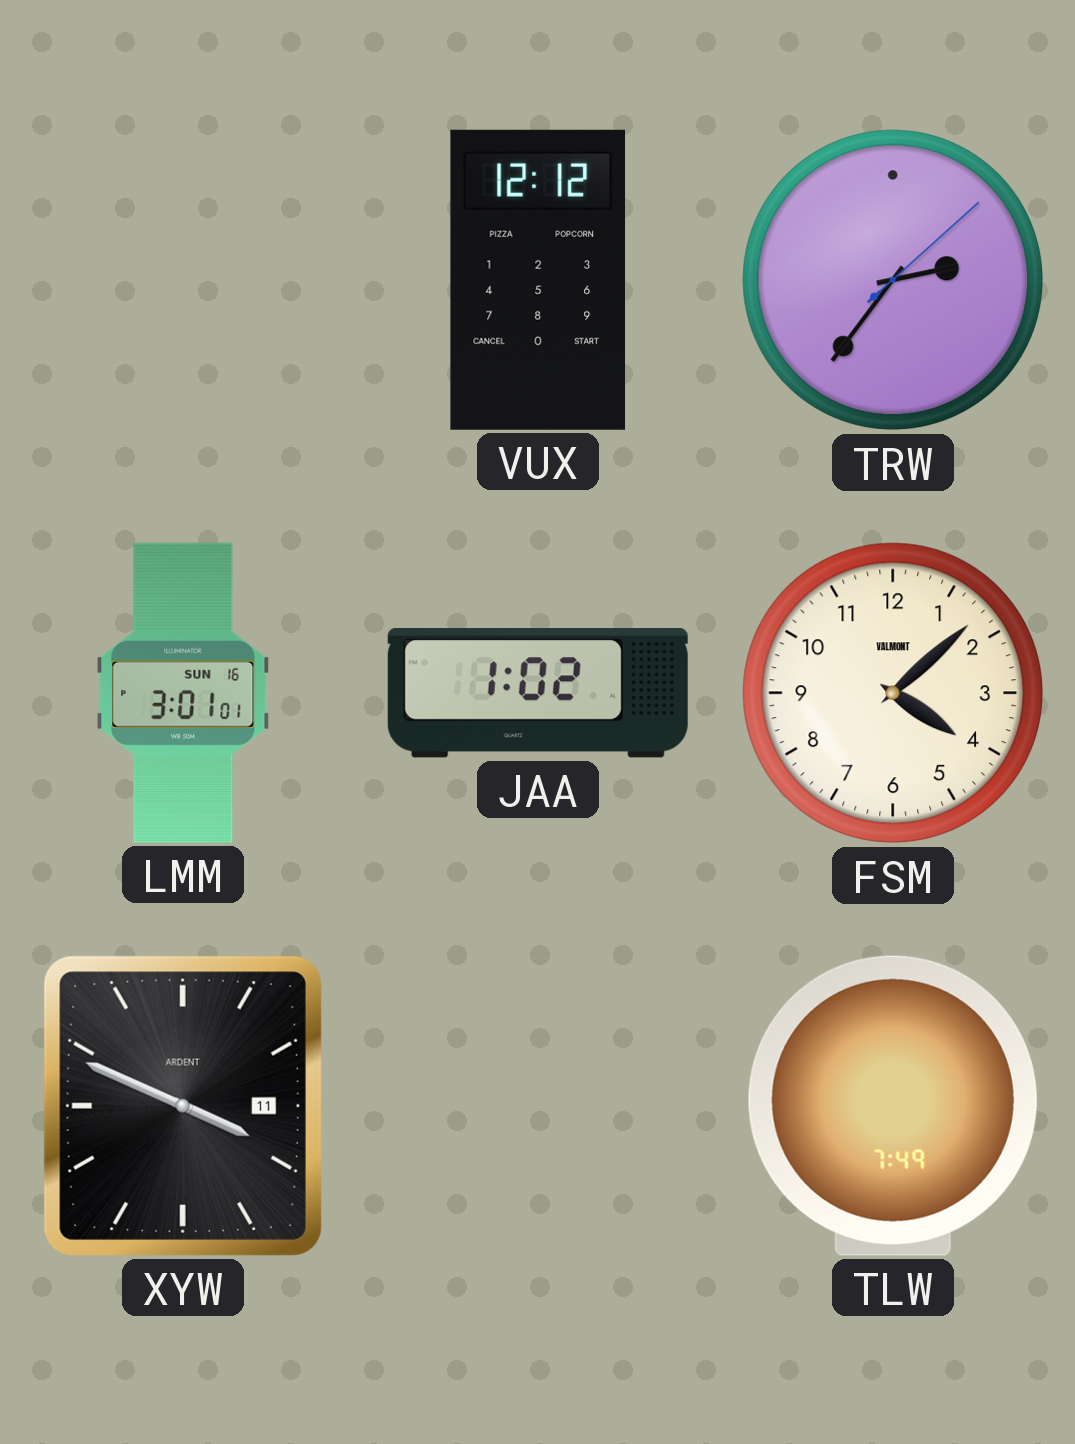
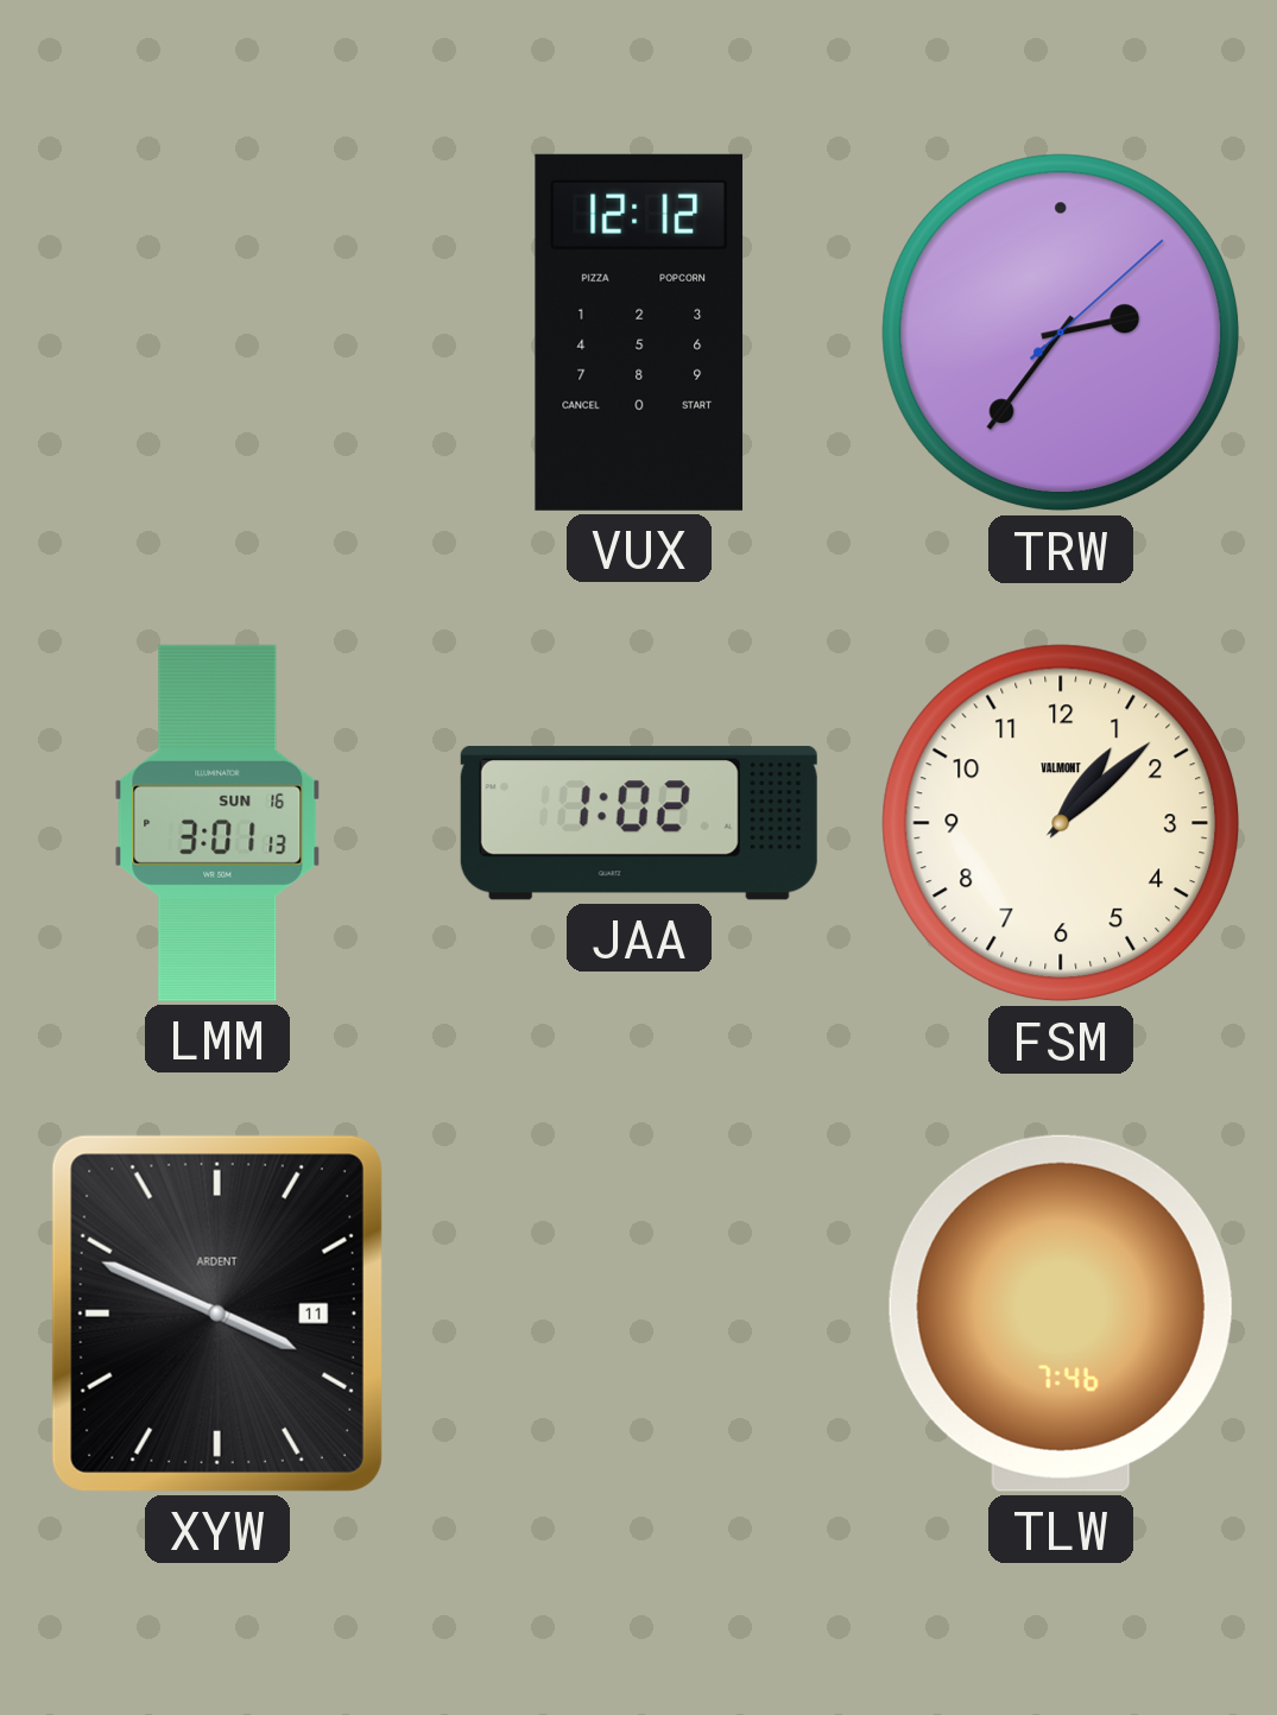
LMM: 3:01:01 -> 3:01:13
FSM: 4:08 -> 1:08
TLW: 7:49 -> 7:46
